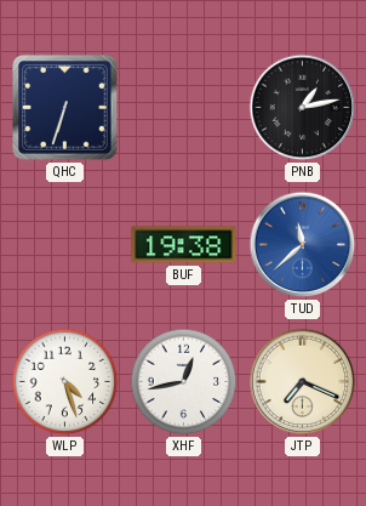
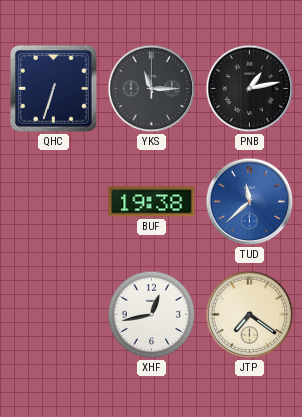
YKS: none -> 11:15
WLP: 4:27 -> none
JTP: 7:19 -> 7:21
